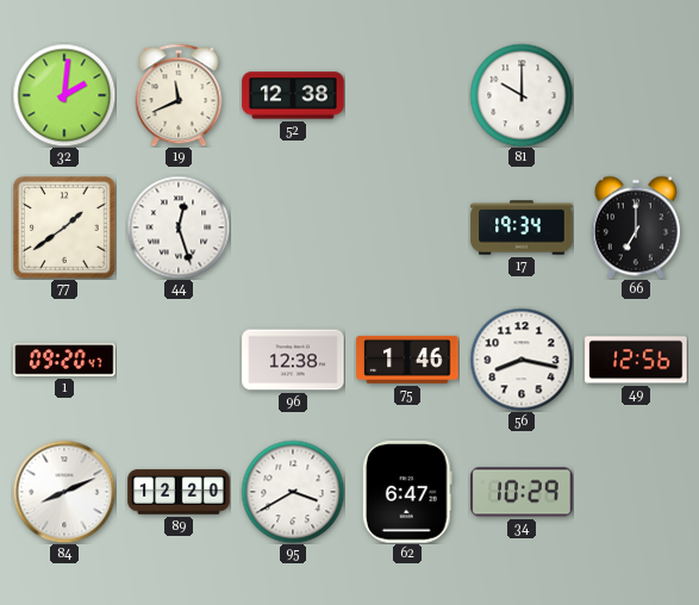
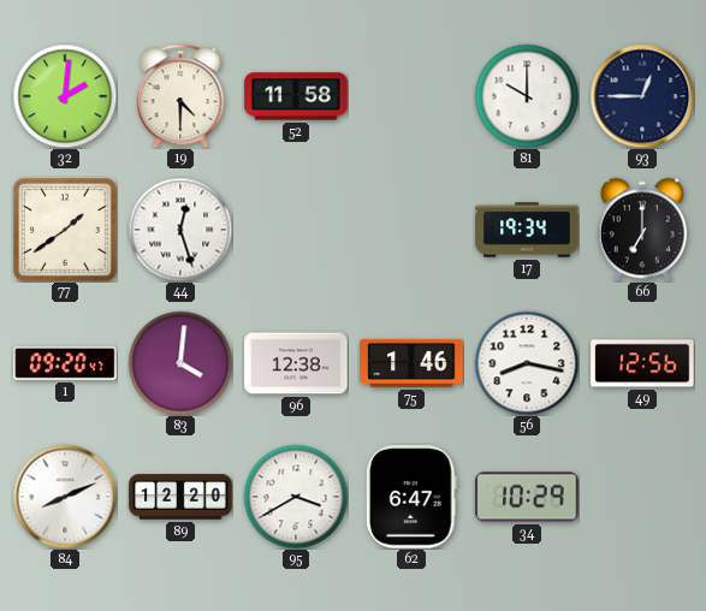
19: 11:41 -> 4:30
52: 12:38 -> 11:58
93: none -> 12:45
83: none -> 4:01
